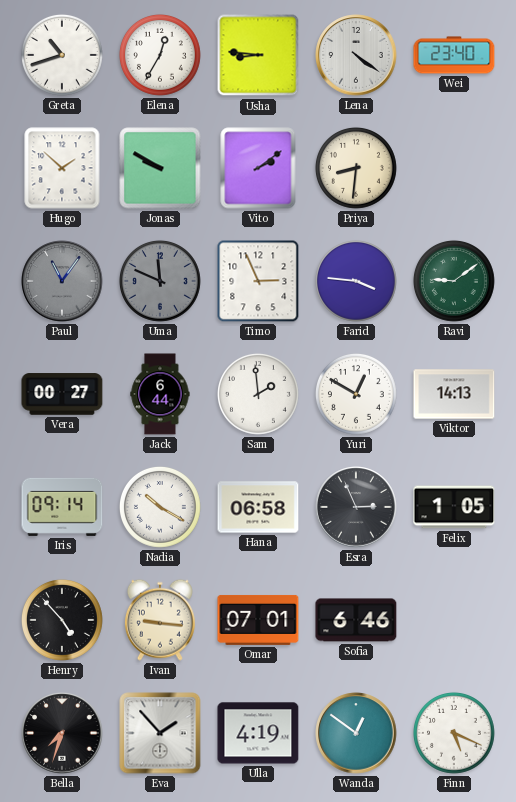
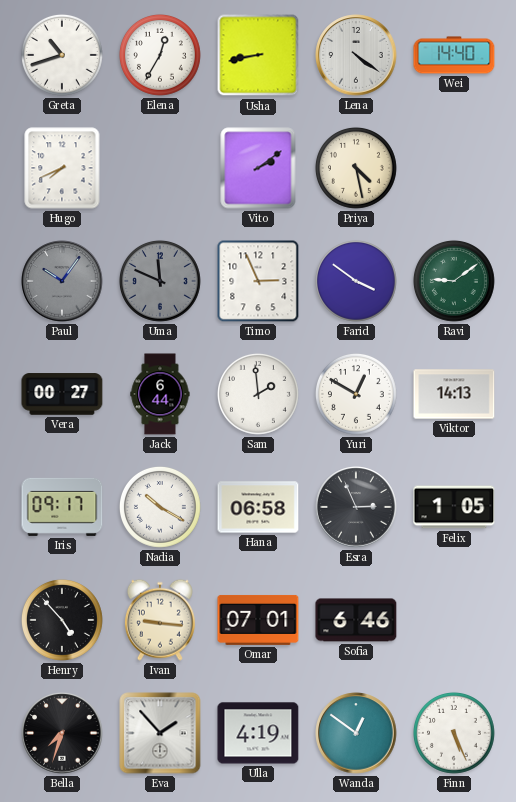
Usha: 8:46 -> 8:43
Wei: 23:40 -> 14:40
Hugo: 1:52 -> 7:41
Jonas: 9:50 -> none
Priya: 8:31 -> 4:28
Paul: 11:06 -> 10:06
Farid: 3:46 -> 3:51
Iris: 09:14 -> 09:17
Finn: 5:19 -> 5:26
